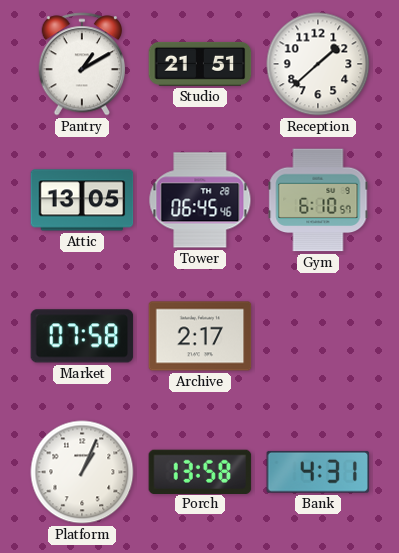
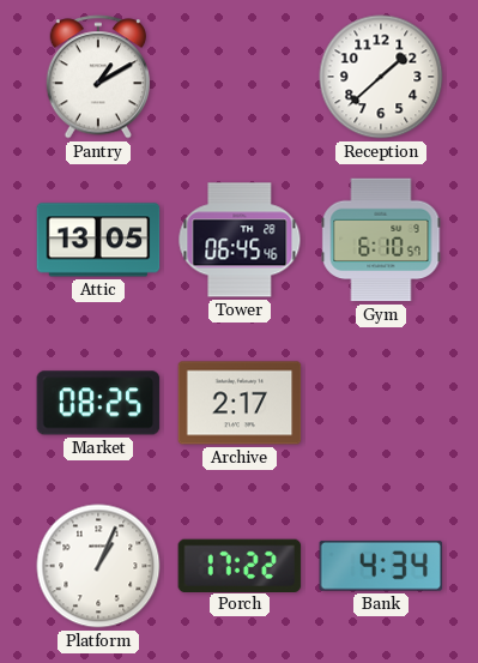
Studio: 21:51 -> none
Market: 07:58 -> 08:25
Porch: 13:58 -> 17:22
Bank: 4:31 -> 4:34
